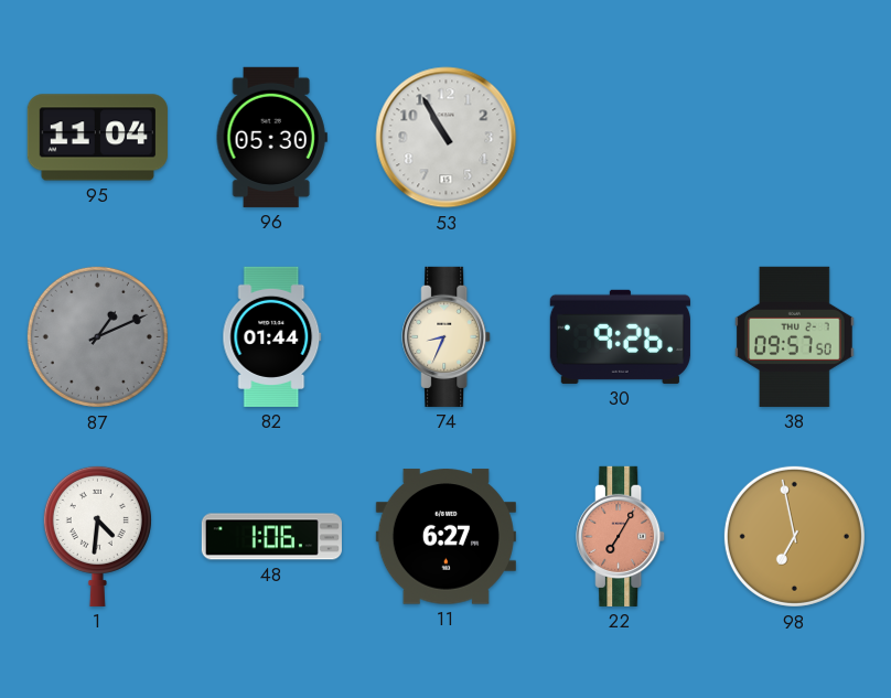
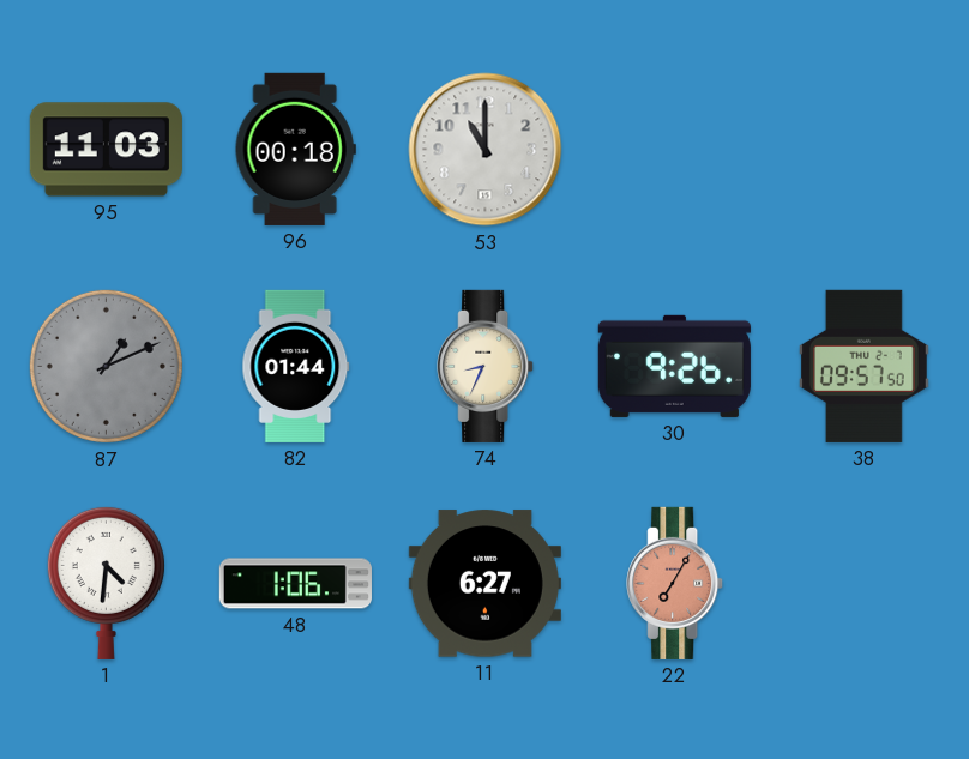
95: 11:04 -> 11:03
96: 05:30 -> 00:18
53: 10:55 -> 11:00
98: 6:58 -> none
